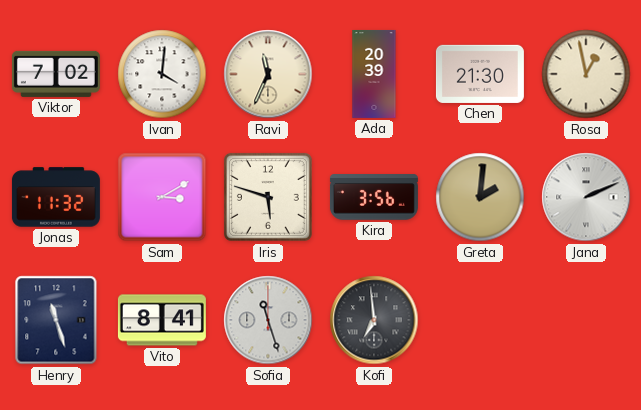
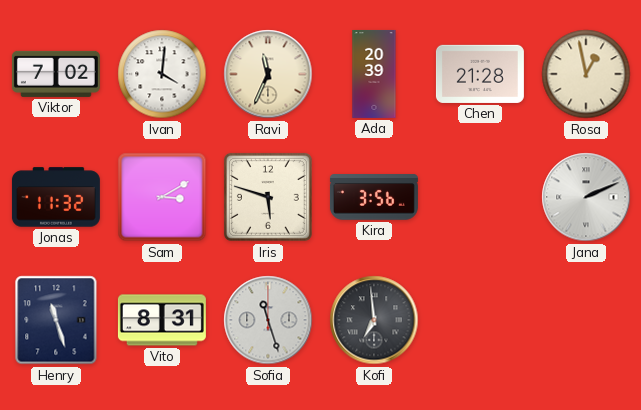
Chen: 21:30 -> 21:28
Greta: 2:01 -> none
Vito: 8:41 -> 8:31
